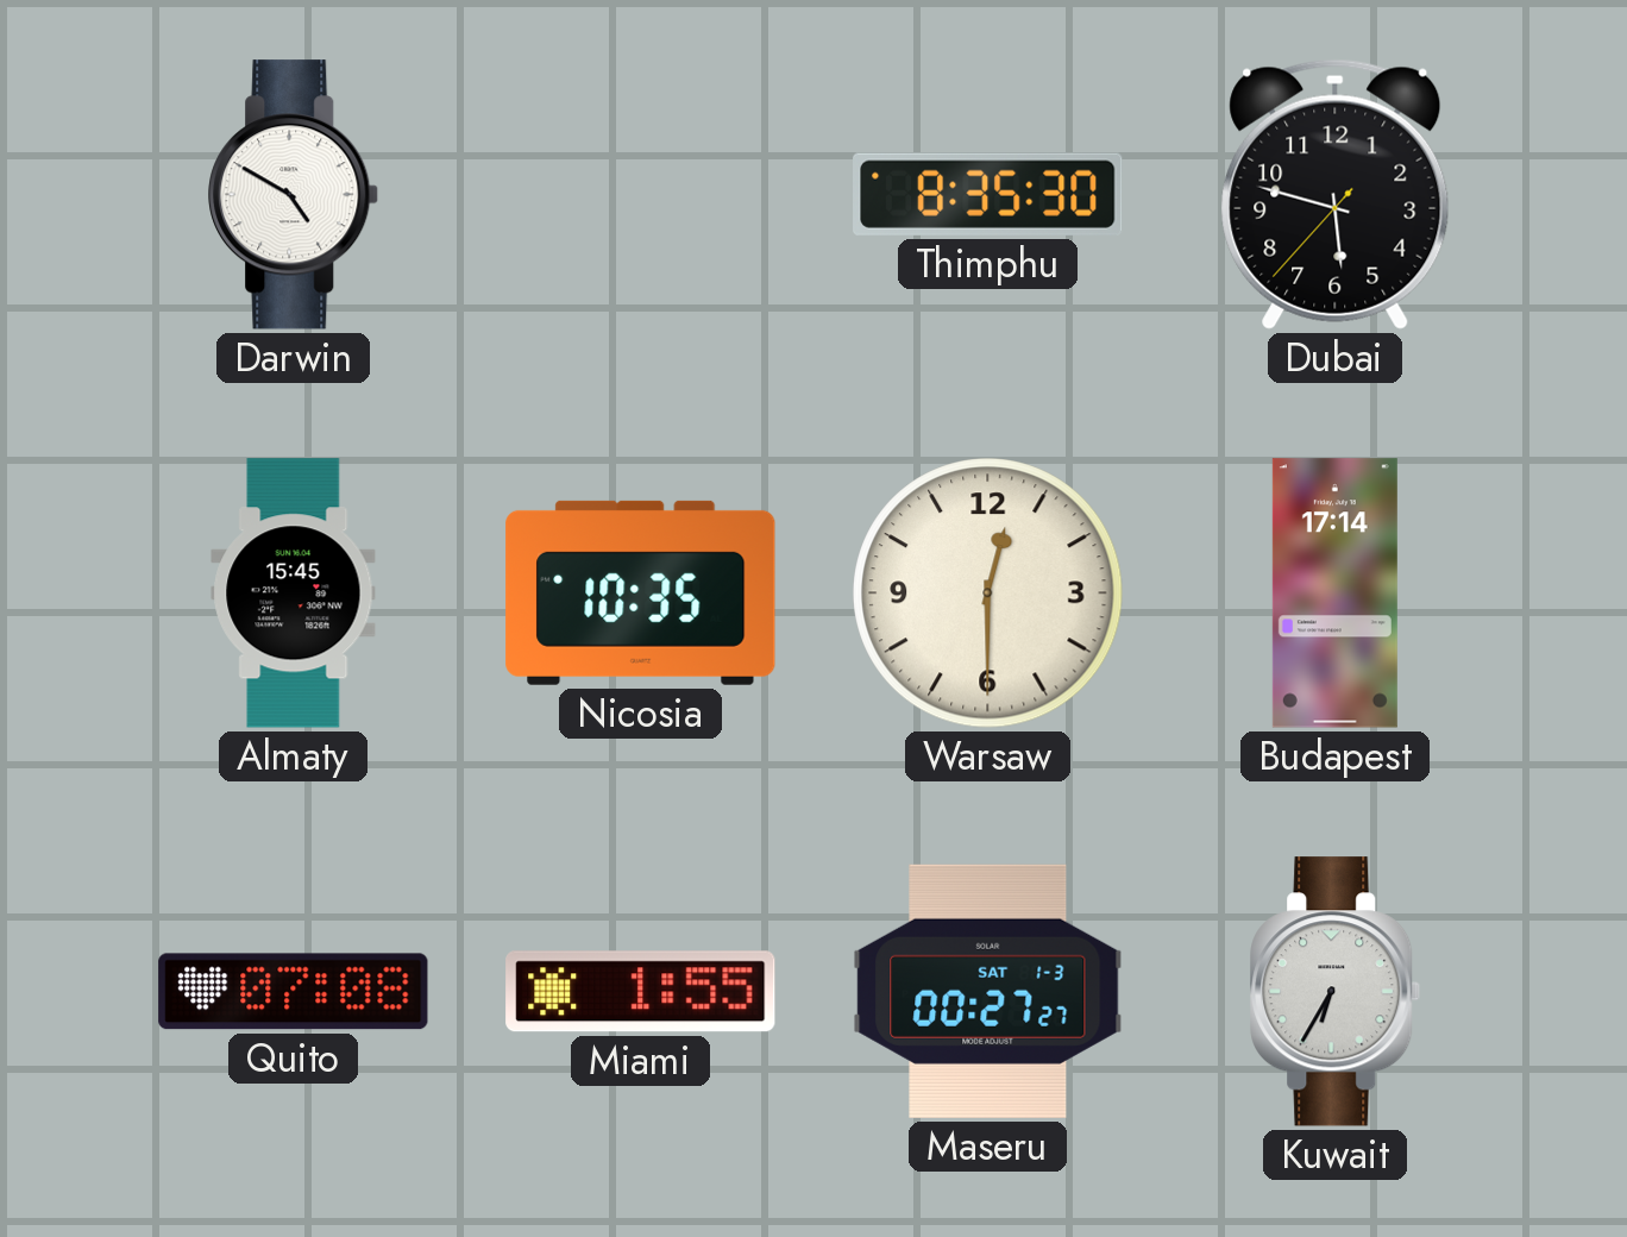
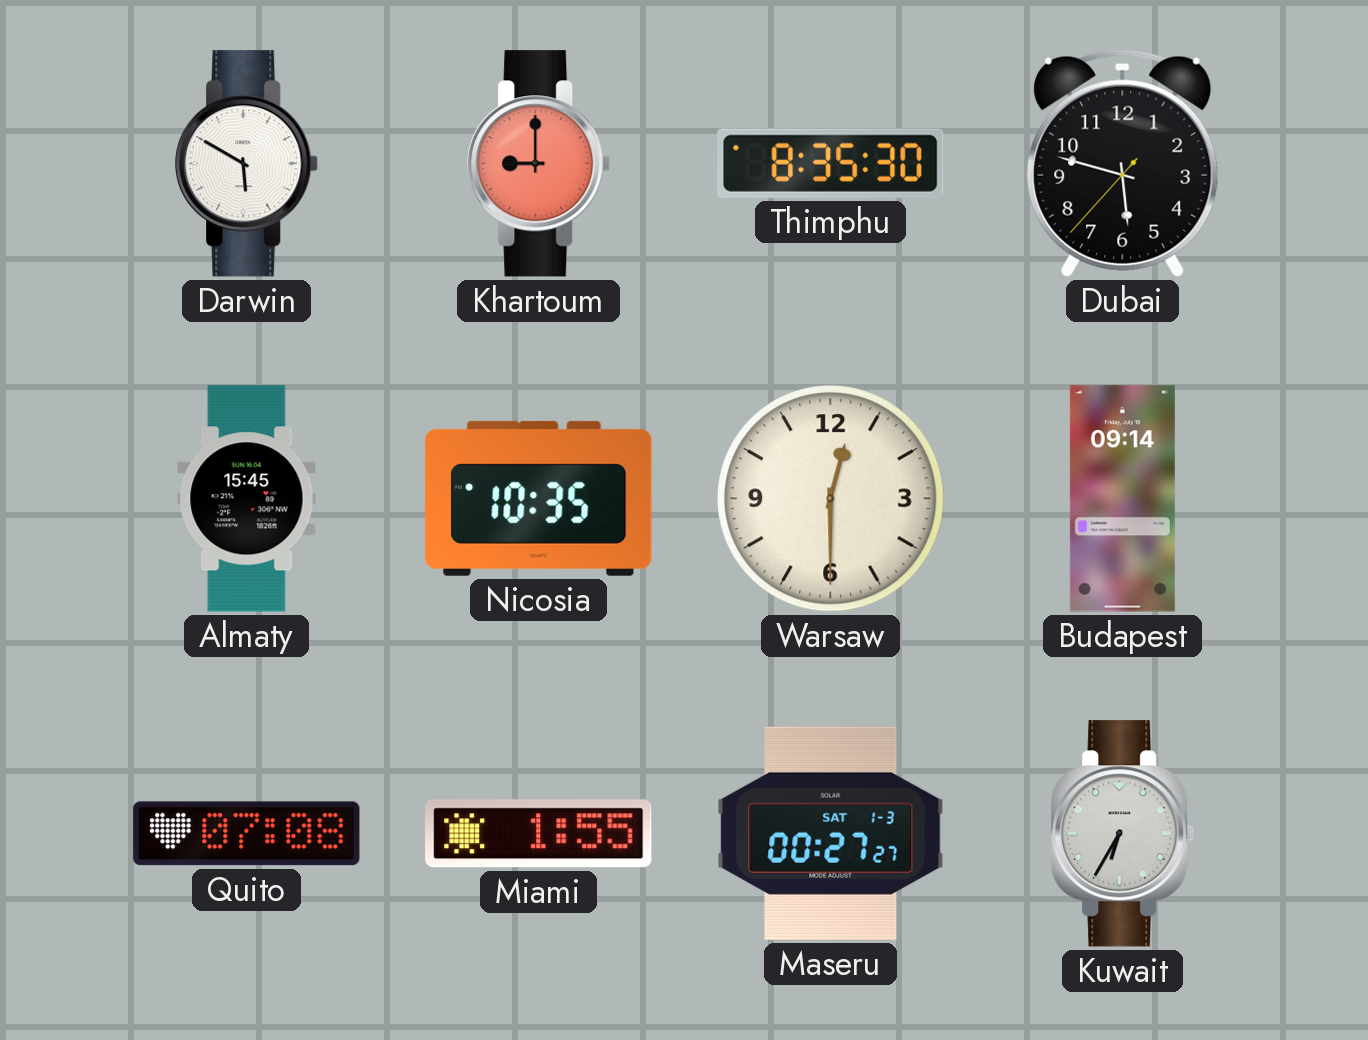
Darwin: 4:50 -> 5:50
Khartoum: none -> 9:00
Budapest: 17:14 -> 09:14
